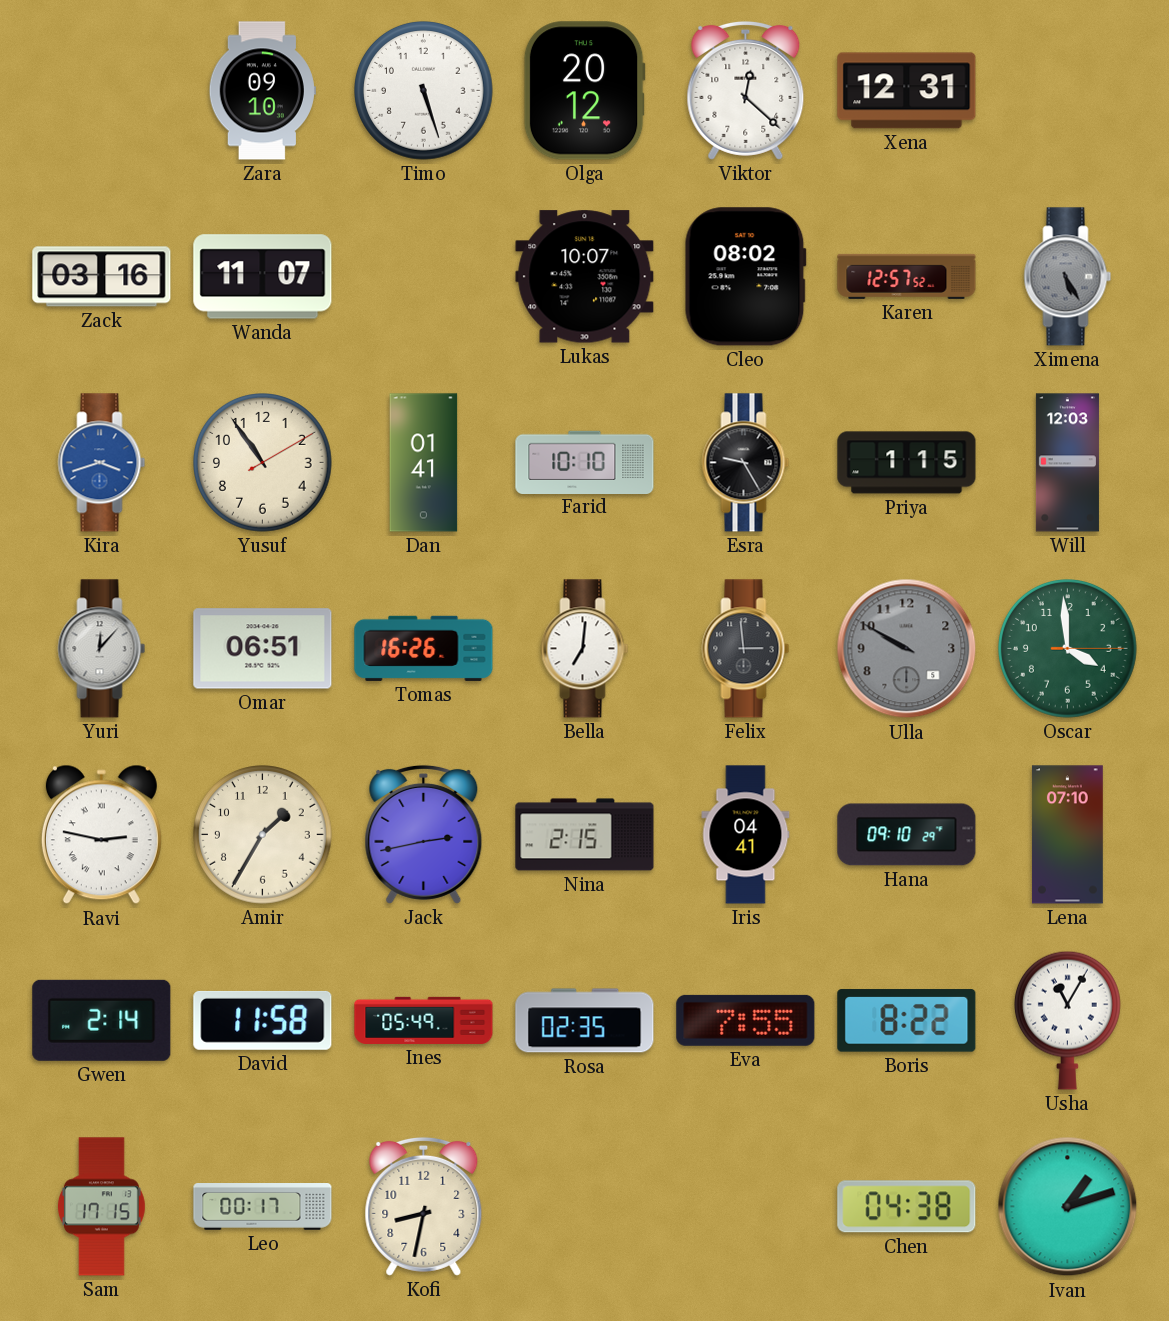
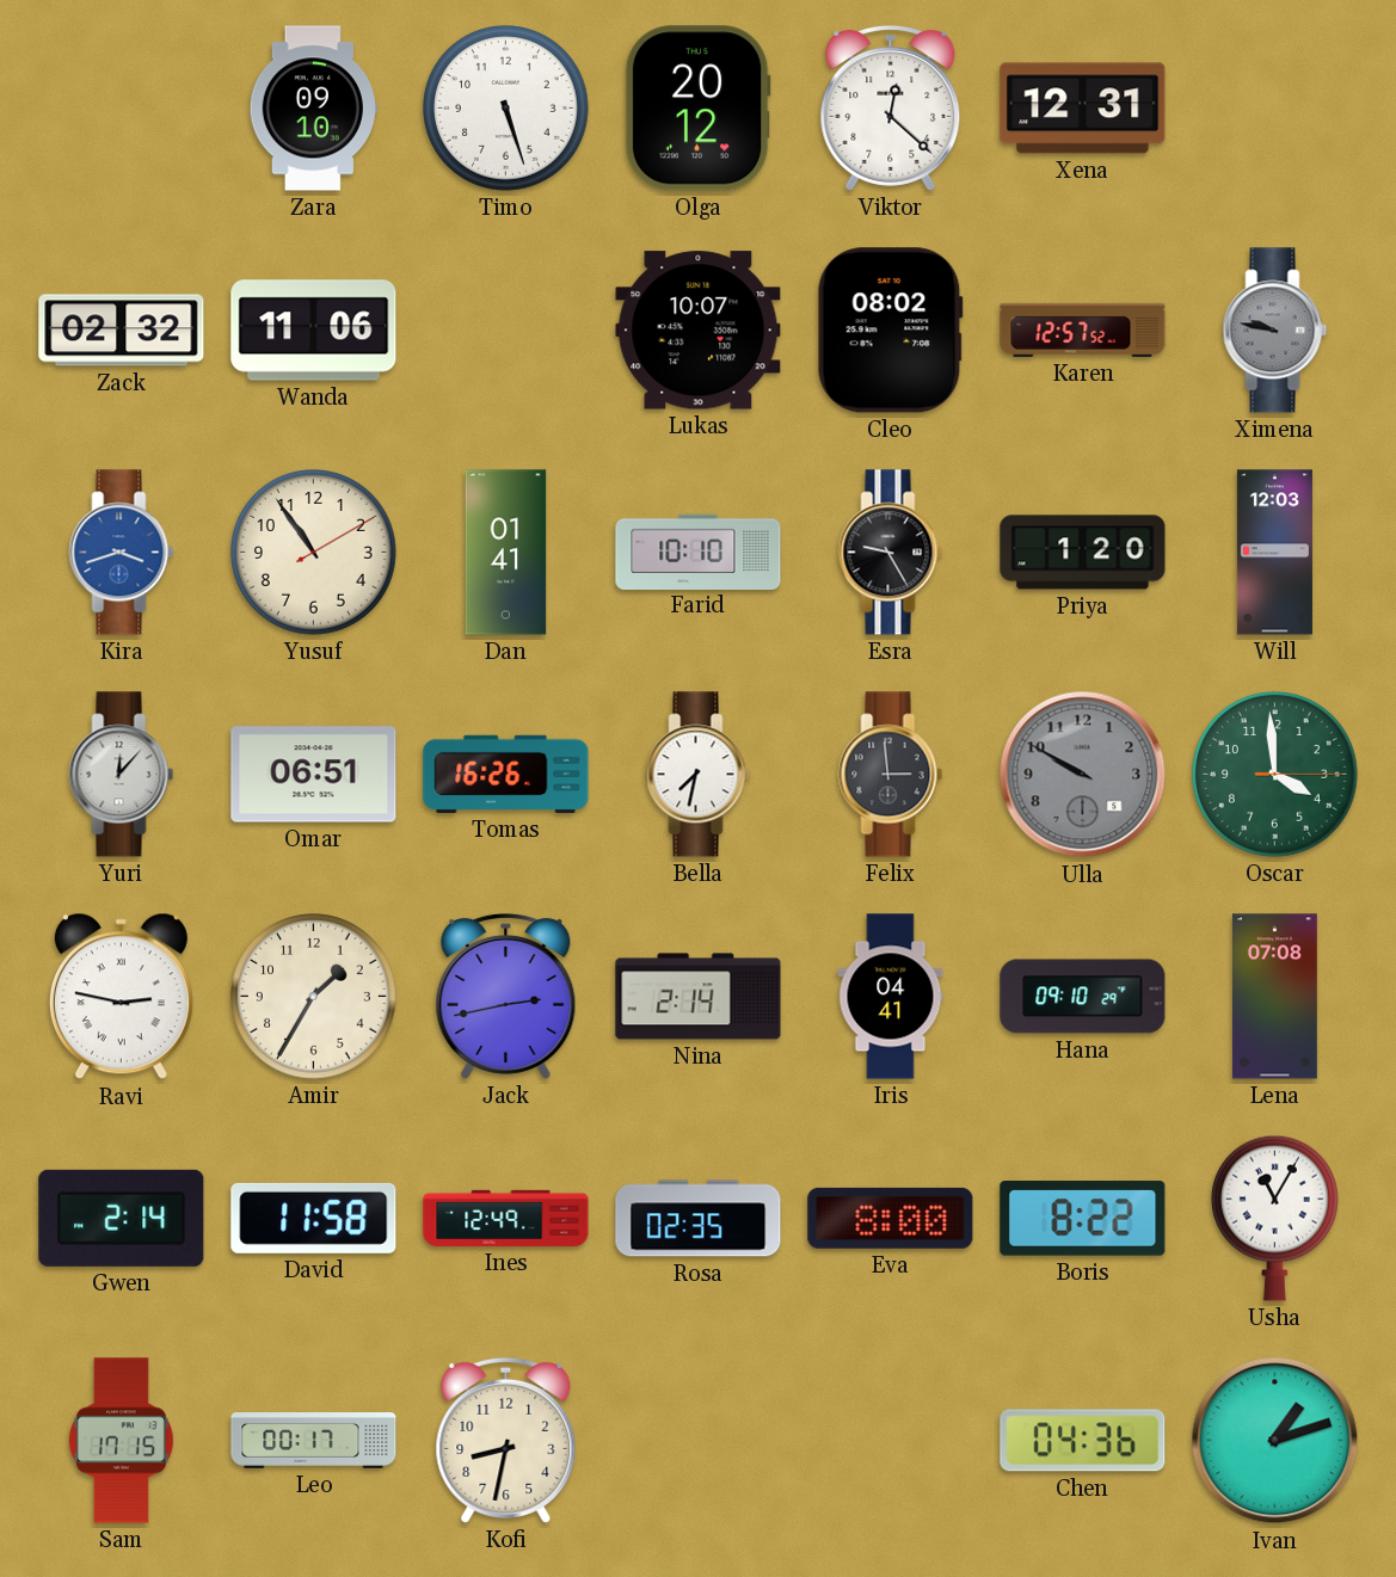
Zack: 03:16 -> 02:32
Wanda: 11:07 -> 11:06
Ximena: 5:25 -> 9:47
Priya: 1:15 -> 1:20
Bella: 7:01 -> 7:32
Nina: 2:15 -> 2:14
Lena: 07:10 -> 07:08
Ines: 05:49 -> 12:49
Eva: 7:55 -> 8:00
Chen: 04:38 -> 04:36
